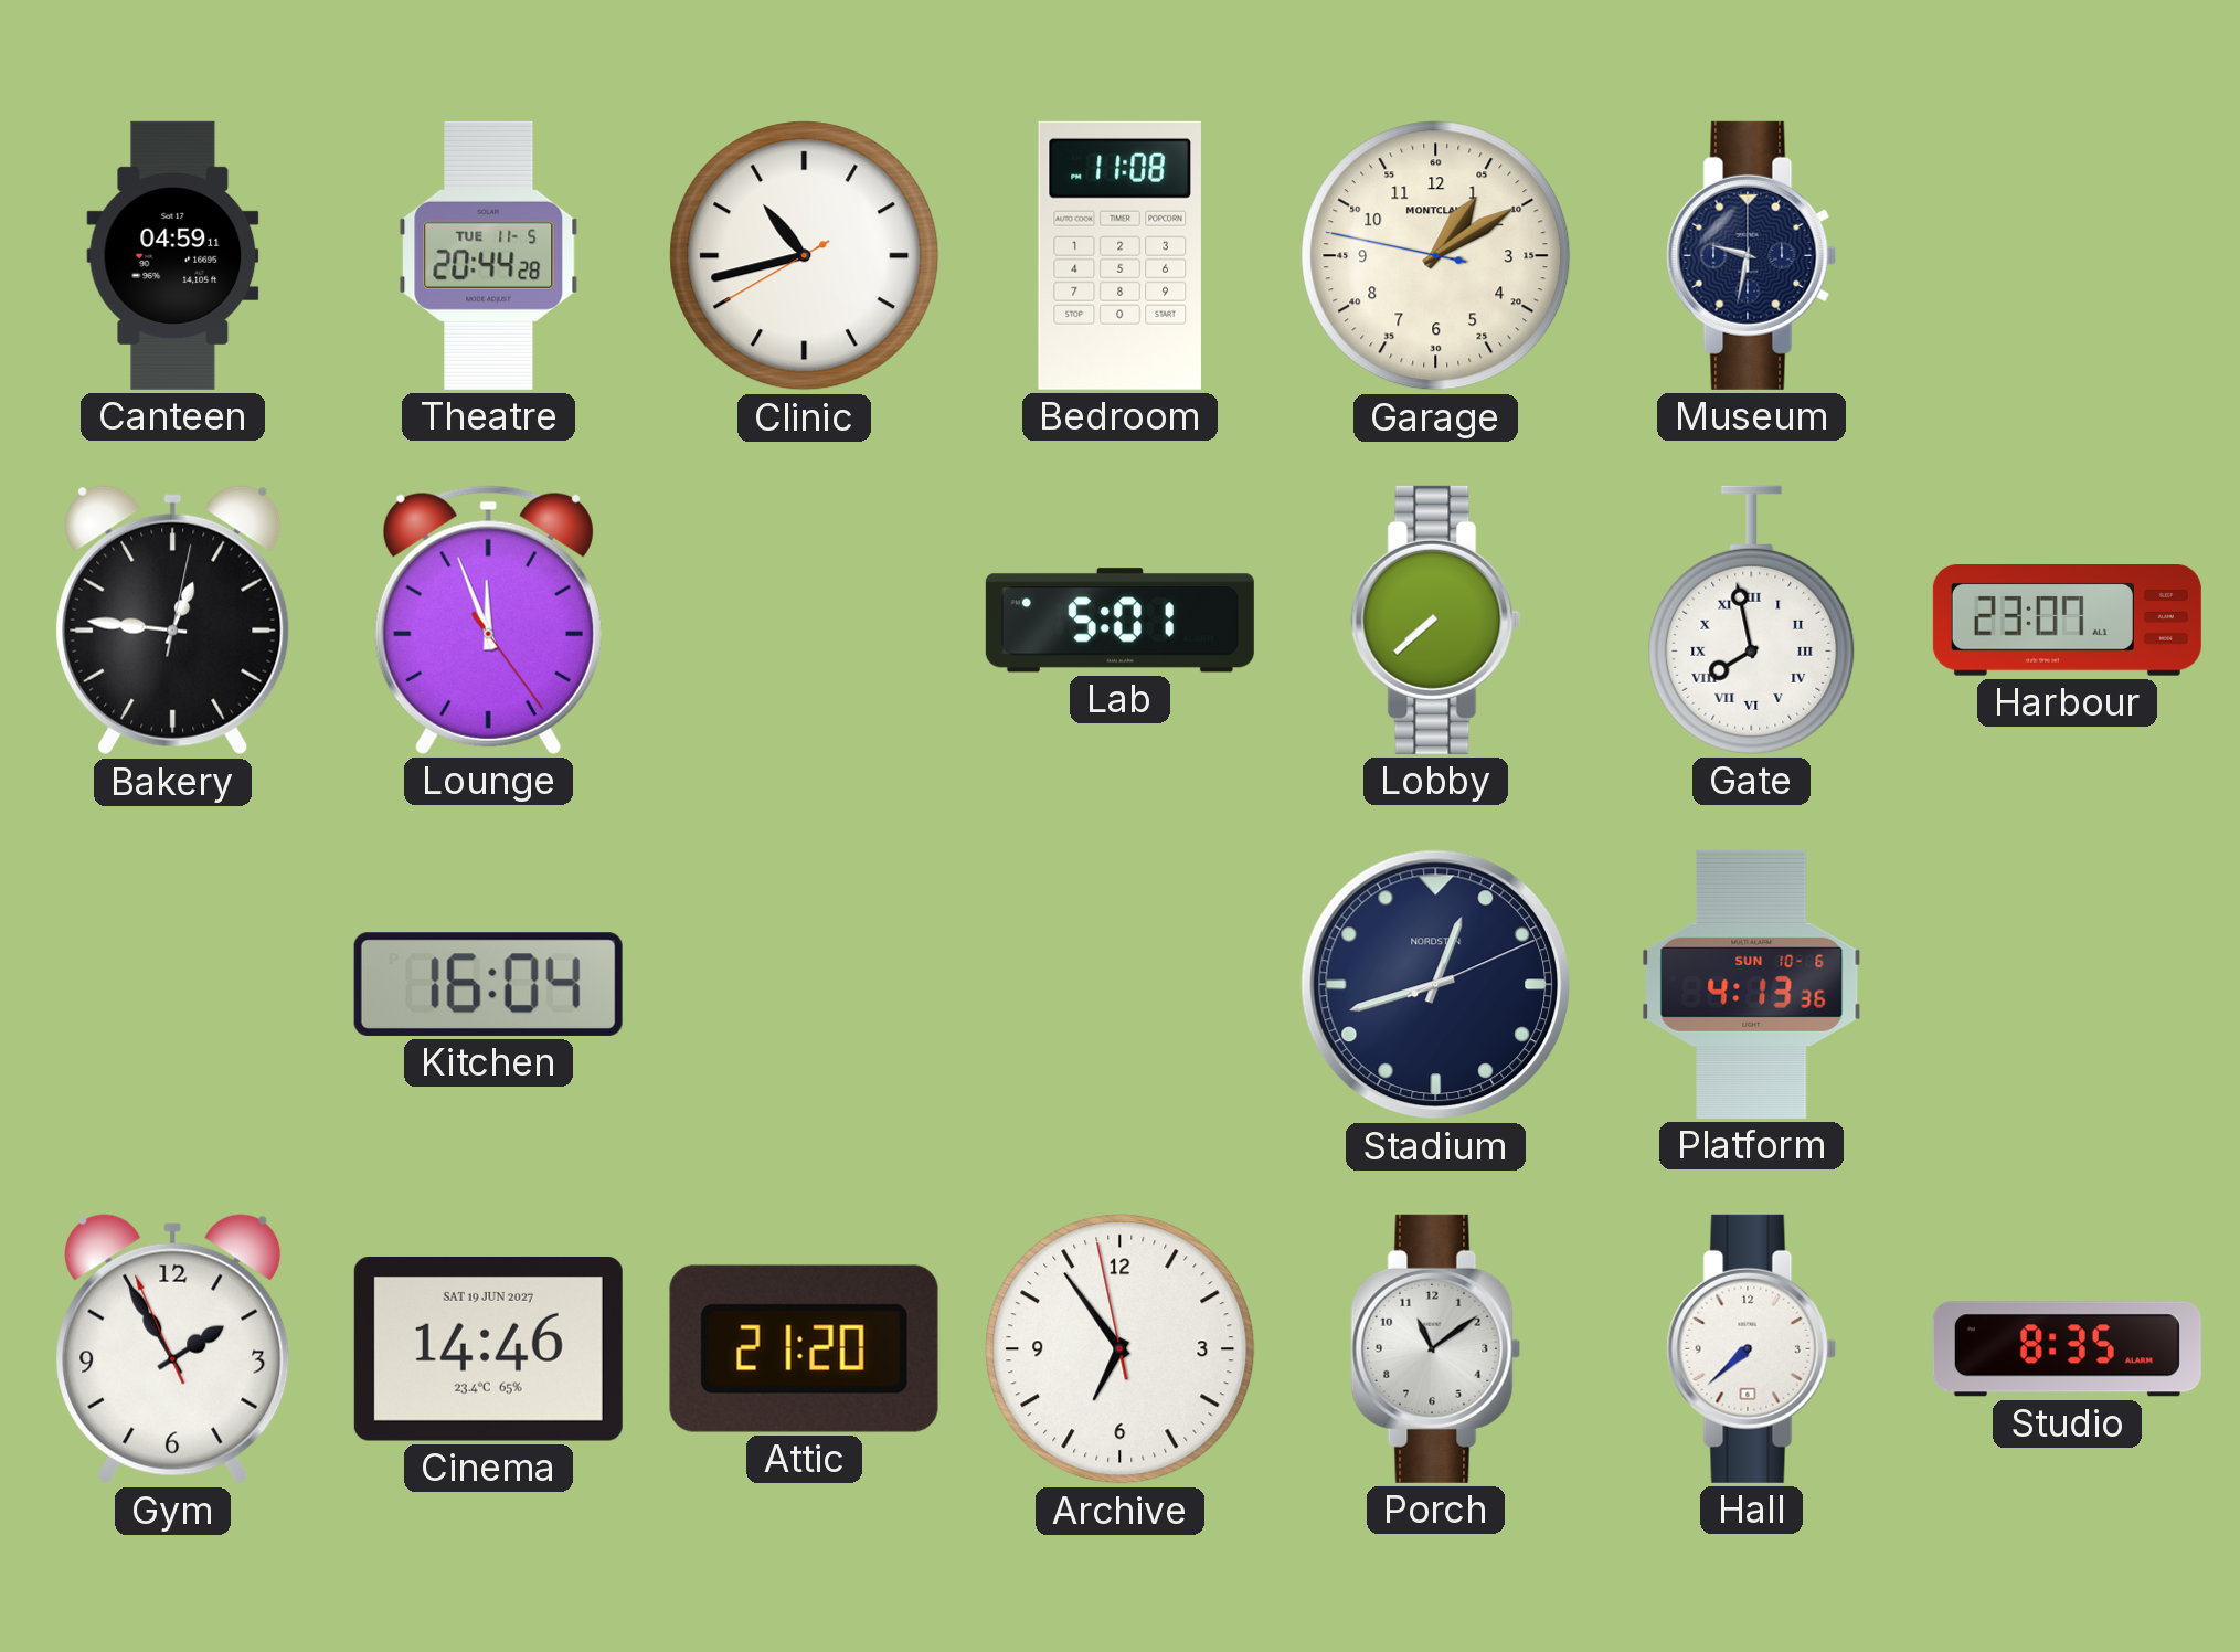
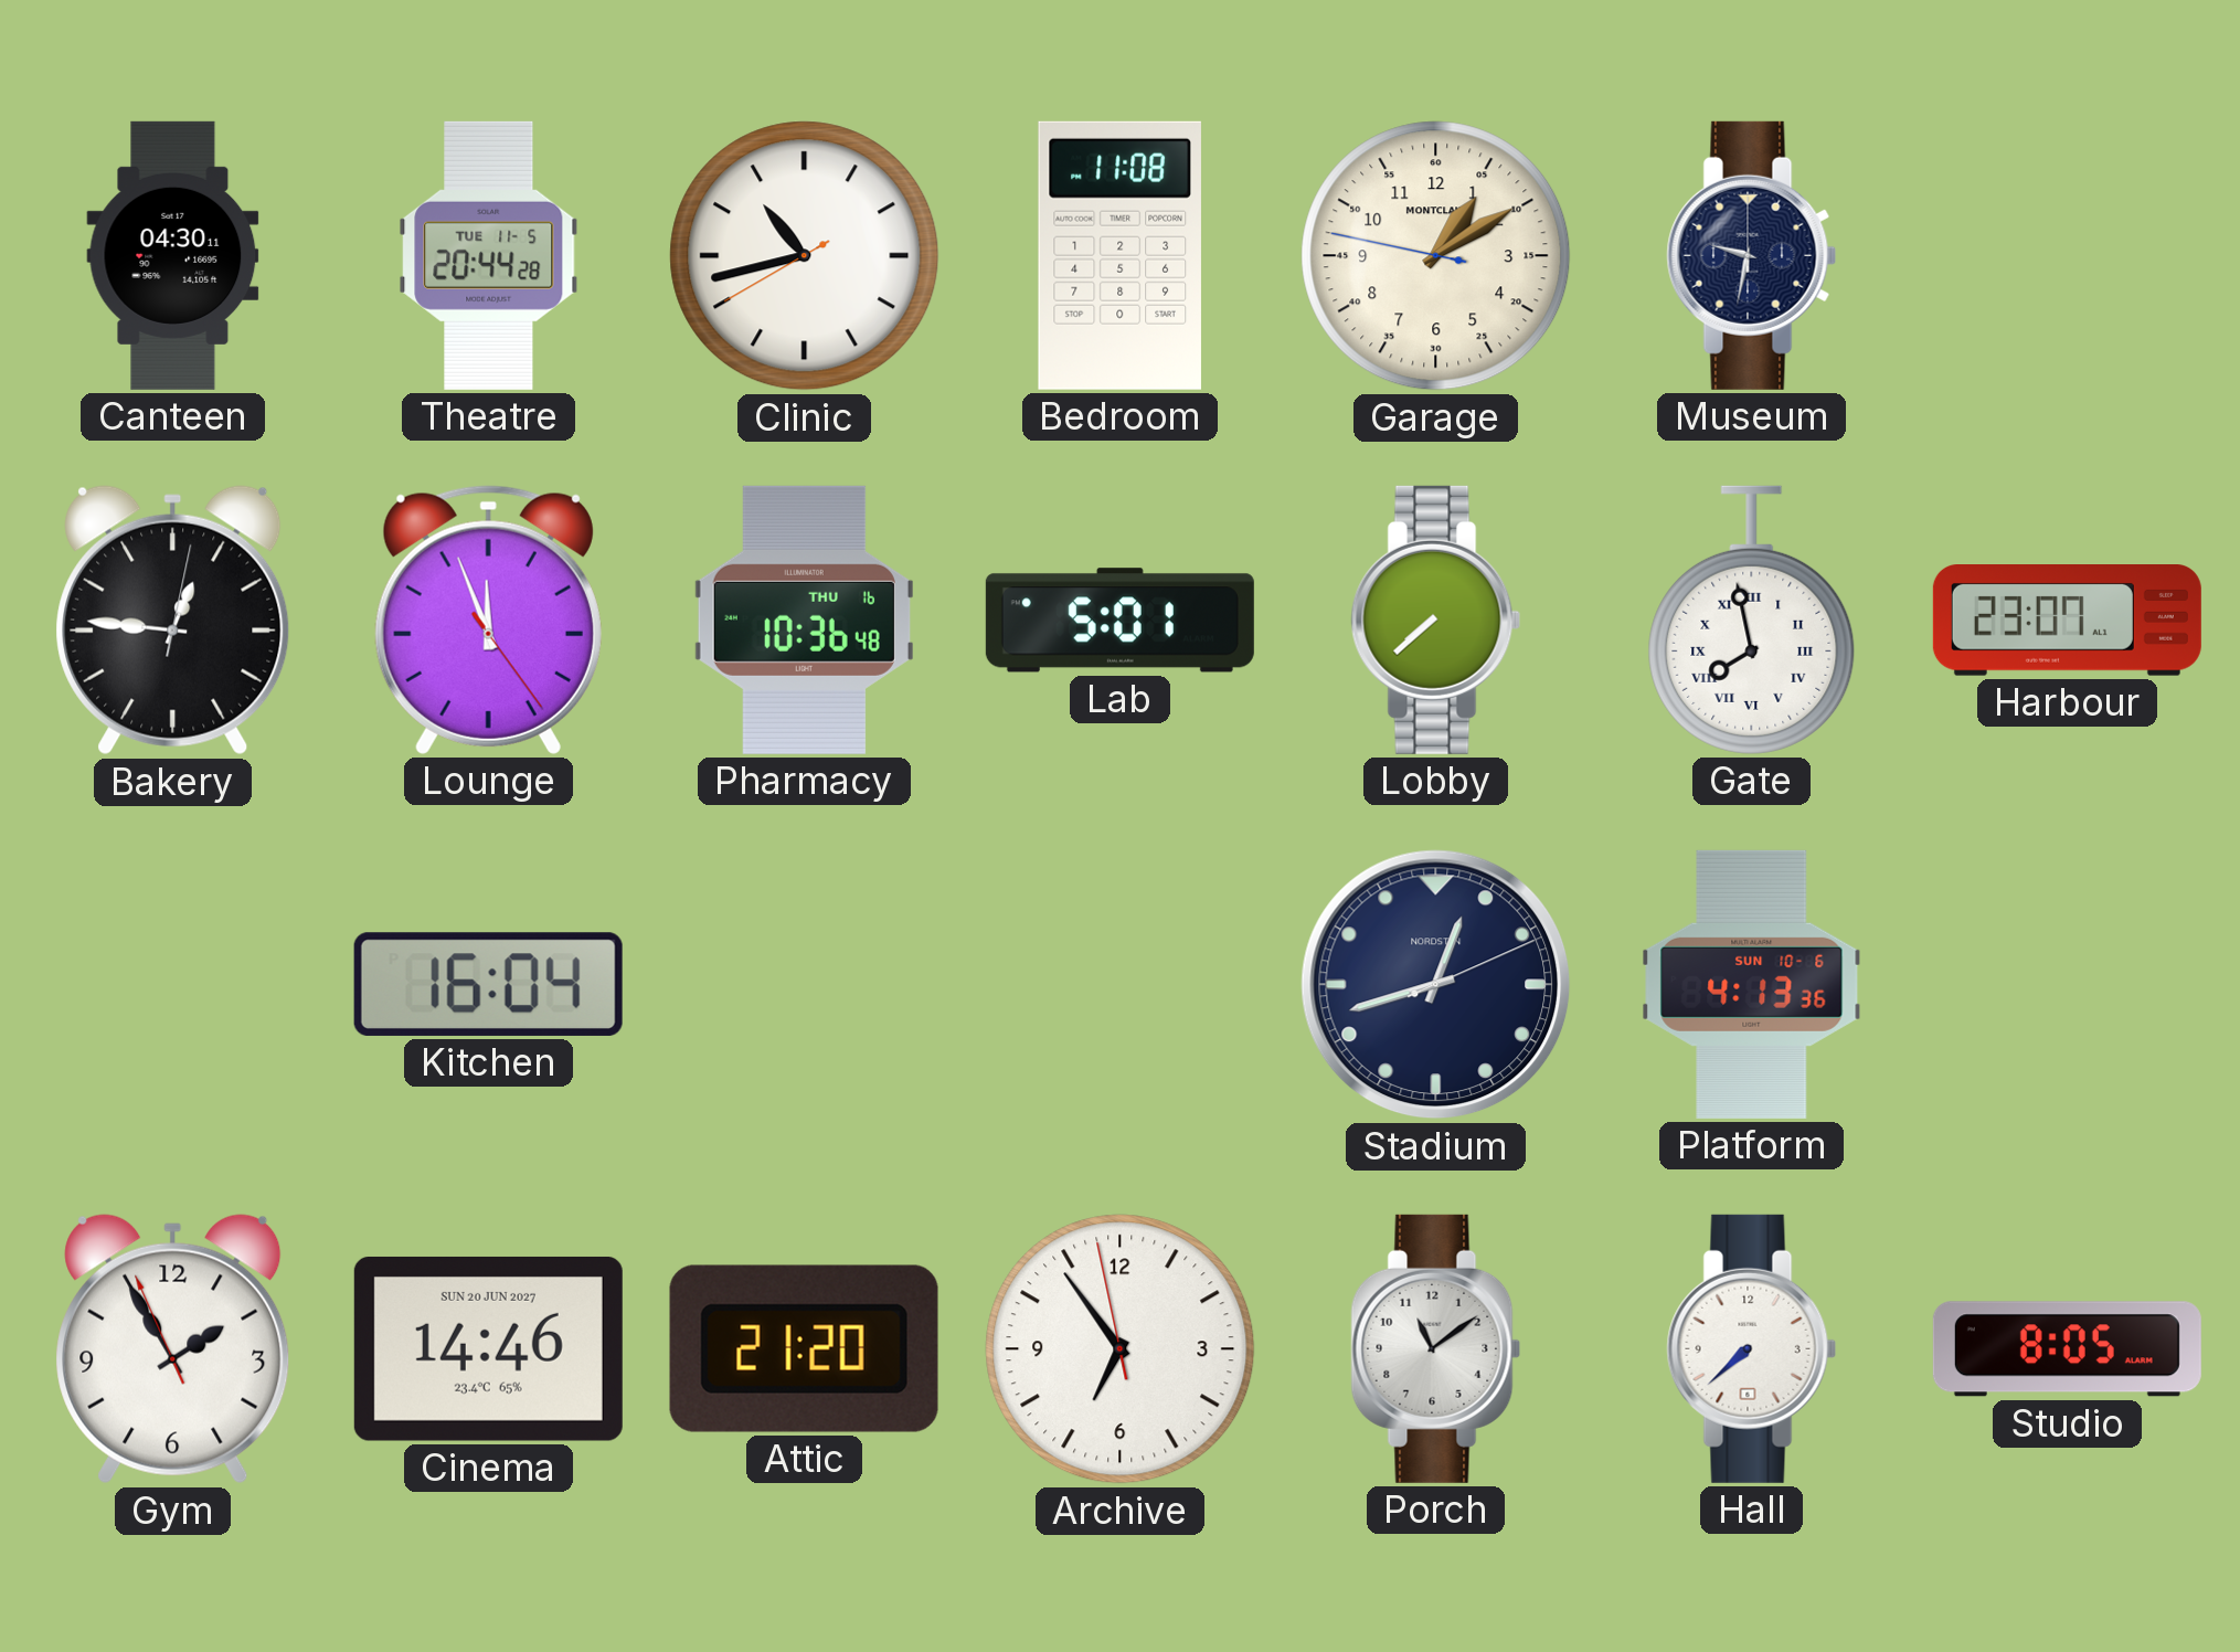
Canteen: 04:59 -> 04:30
Pharmacy: none -> 10:36
Cinema date: SAT 19 JUN 2027 -> SUN 20 JUN 2027
Studio: 8:35 -> 8:05
